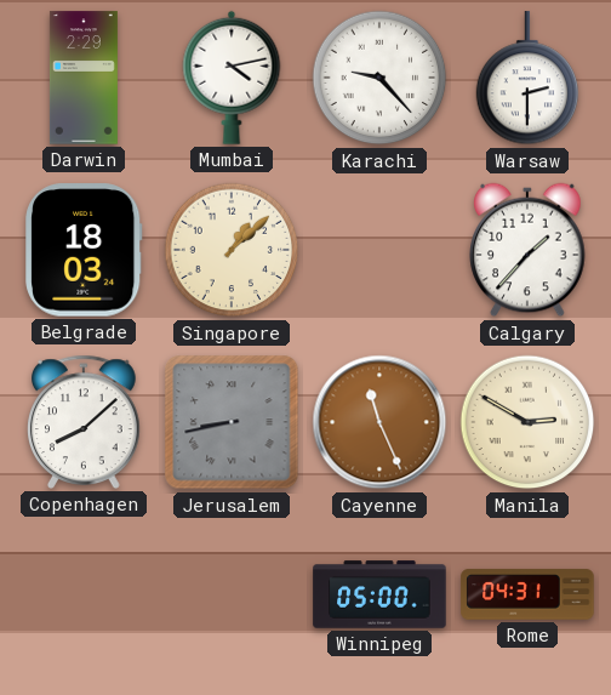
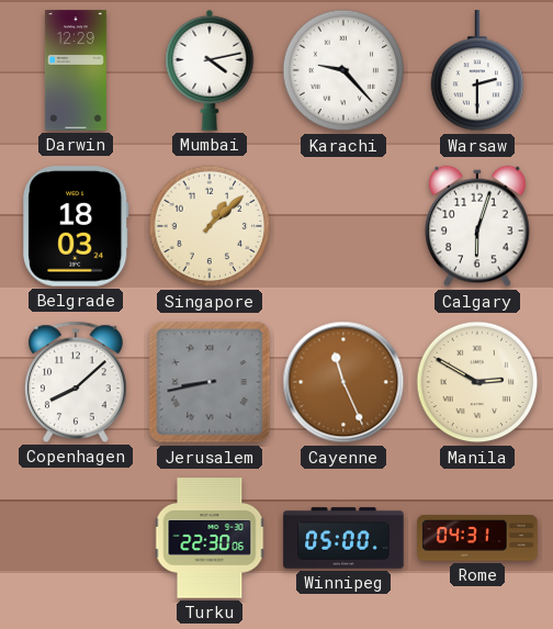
Darwin: 2:29 -> 12:29
Calgary: 1:37 -> 6:03
Turku: none -> 22:30
